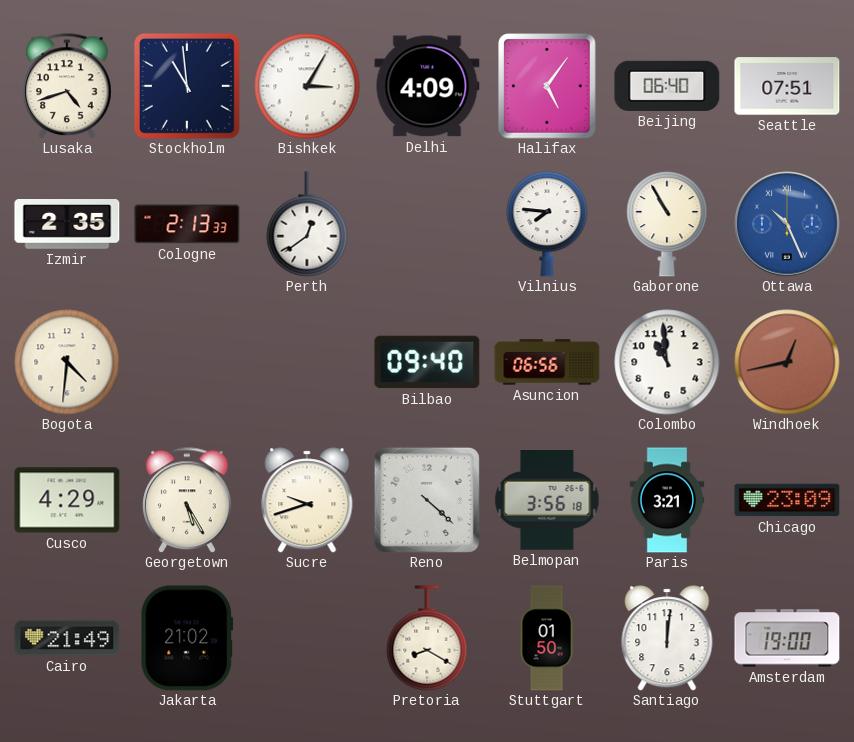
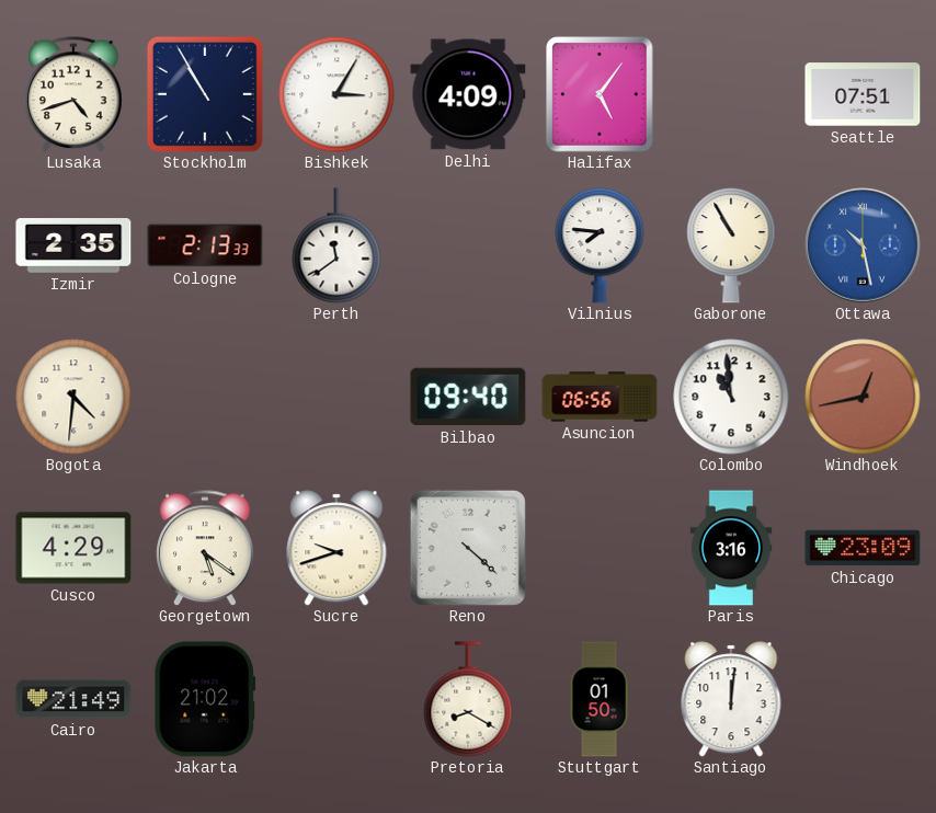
Stockholm: 10:59 -> 10:55
Beijing: 06:40 -> none
Perth: 12:39 -> 11:39
Ottawa: 10:26 -> 10:28
Georgetown: 5:25 -> 5:21
Belmopan: 3:56 -> none
Paris: 3:21 -> 3:16
Amsterdam: 19:00 -> none
